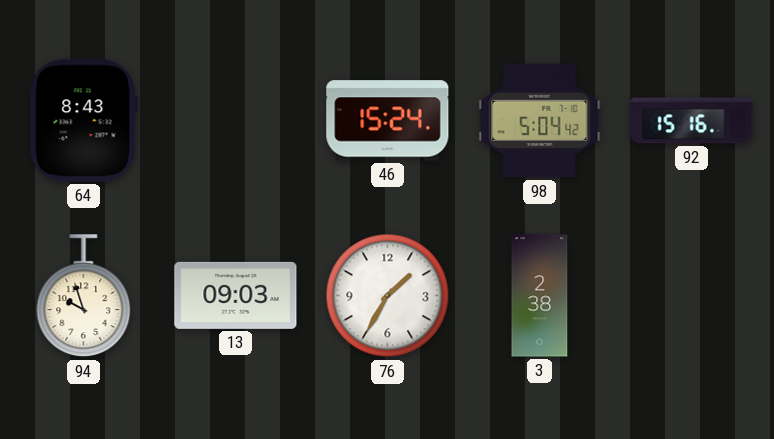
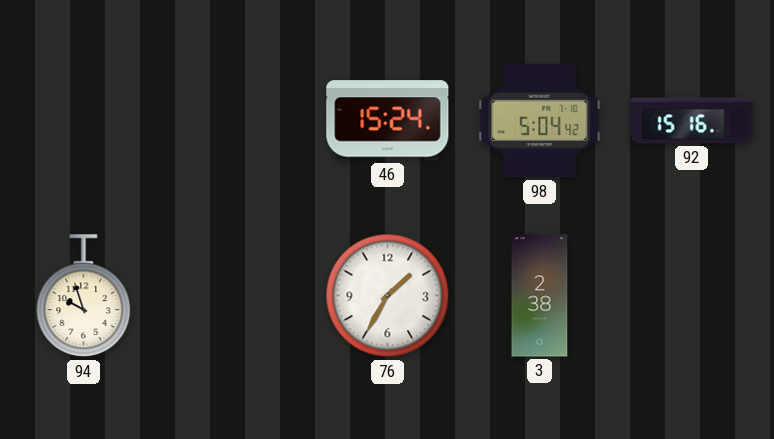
64: 8:43 -> none
13: 09:03 -> none
